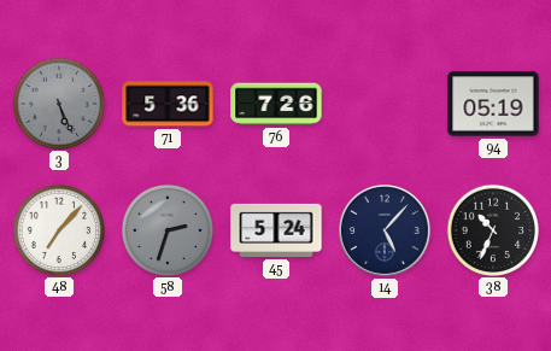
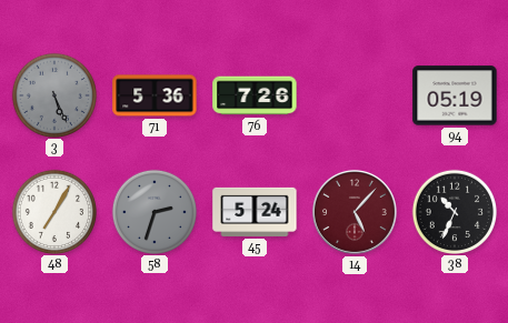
48: 7:07 -> 7:05
14 dial: navy -> burgundy
